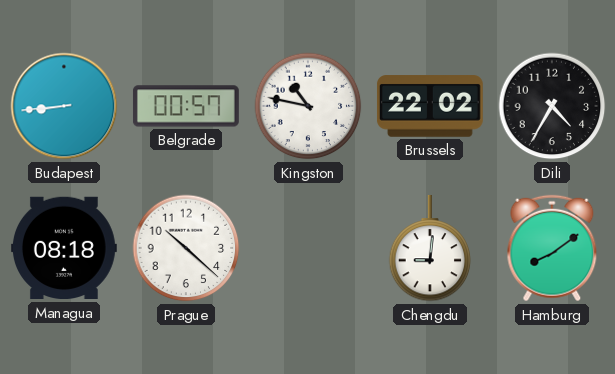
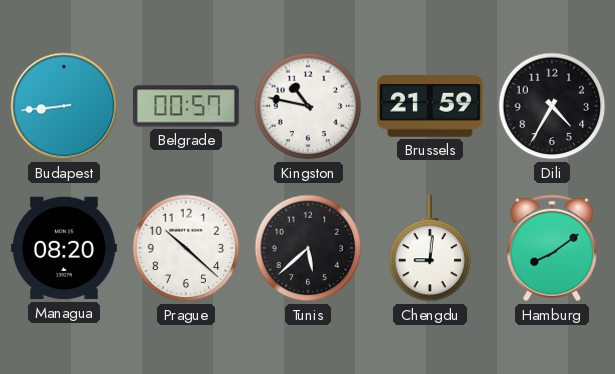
Brussels: 22:02 -> 21:59
Managua: 08:18 -> 08:20
Tunis: none -> 5:38
